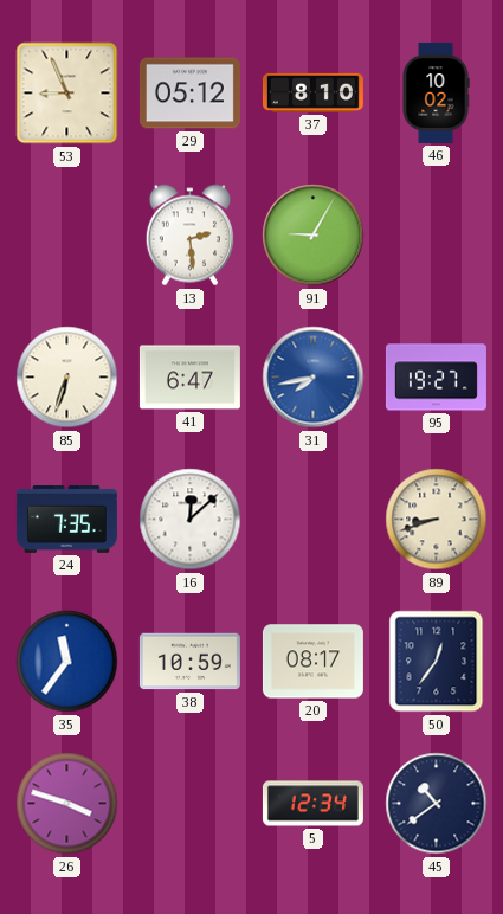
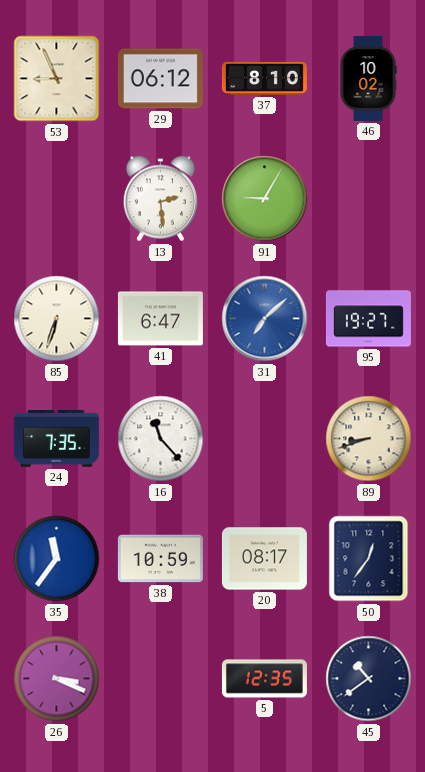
29: 05:12 -> 06:12
31: 7:43 -> 7:08
16: 12:08 -> 11:23
26: 3:48 -> 3:19
5: 12:34 -> 12:35
